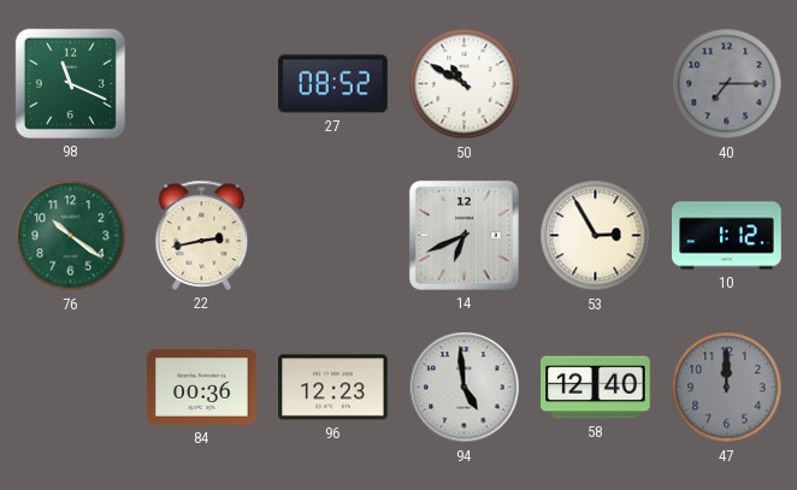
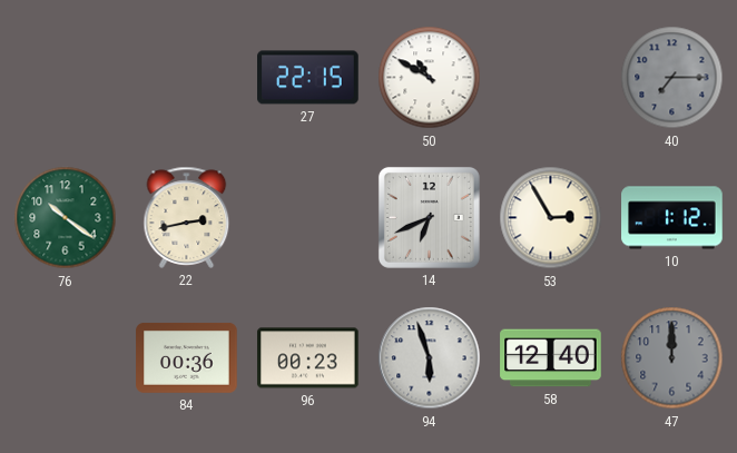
98: 11:19 -> none
27: 08:52 -> 22:15
96: 12:23 -> 00:23
94: 4:59 -> 5:57
